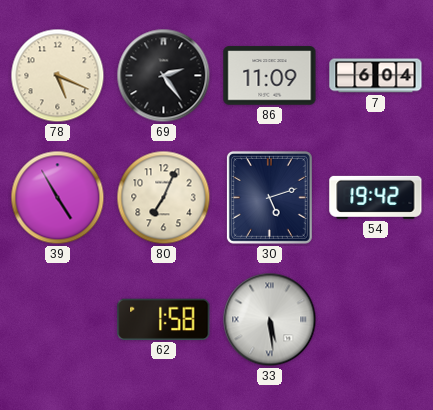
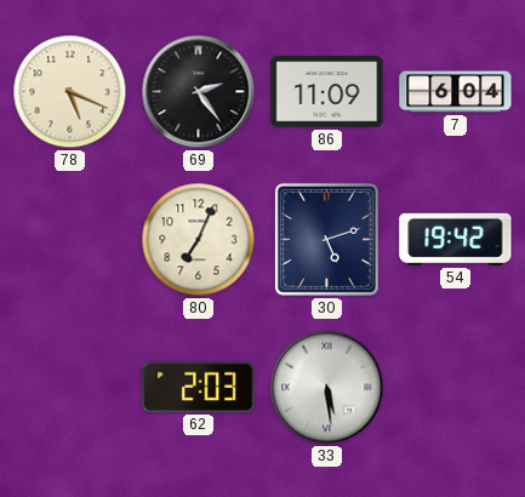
39: 4:55 -> none
62: 1:58 -> 2:03
